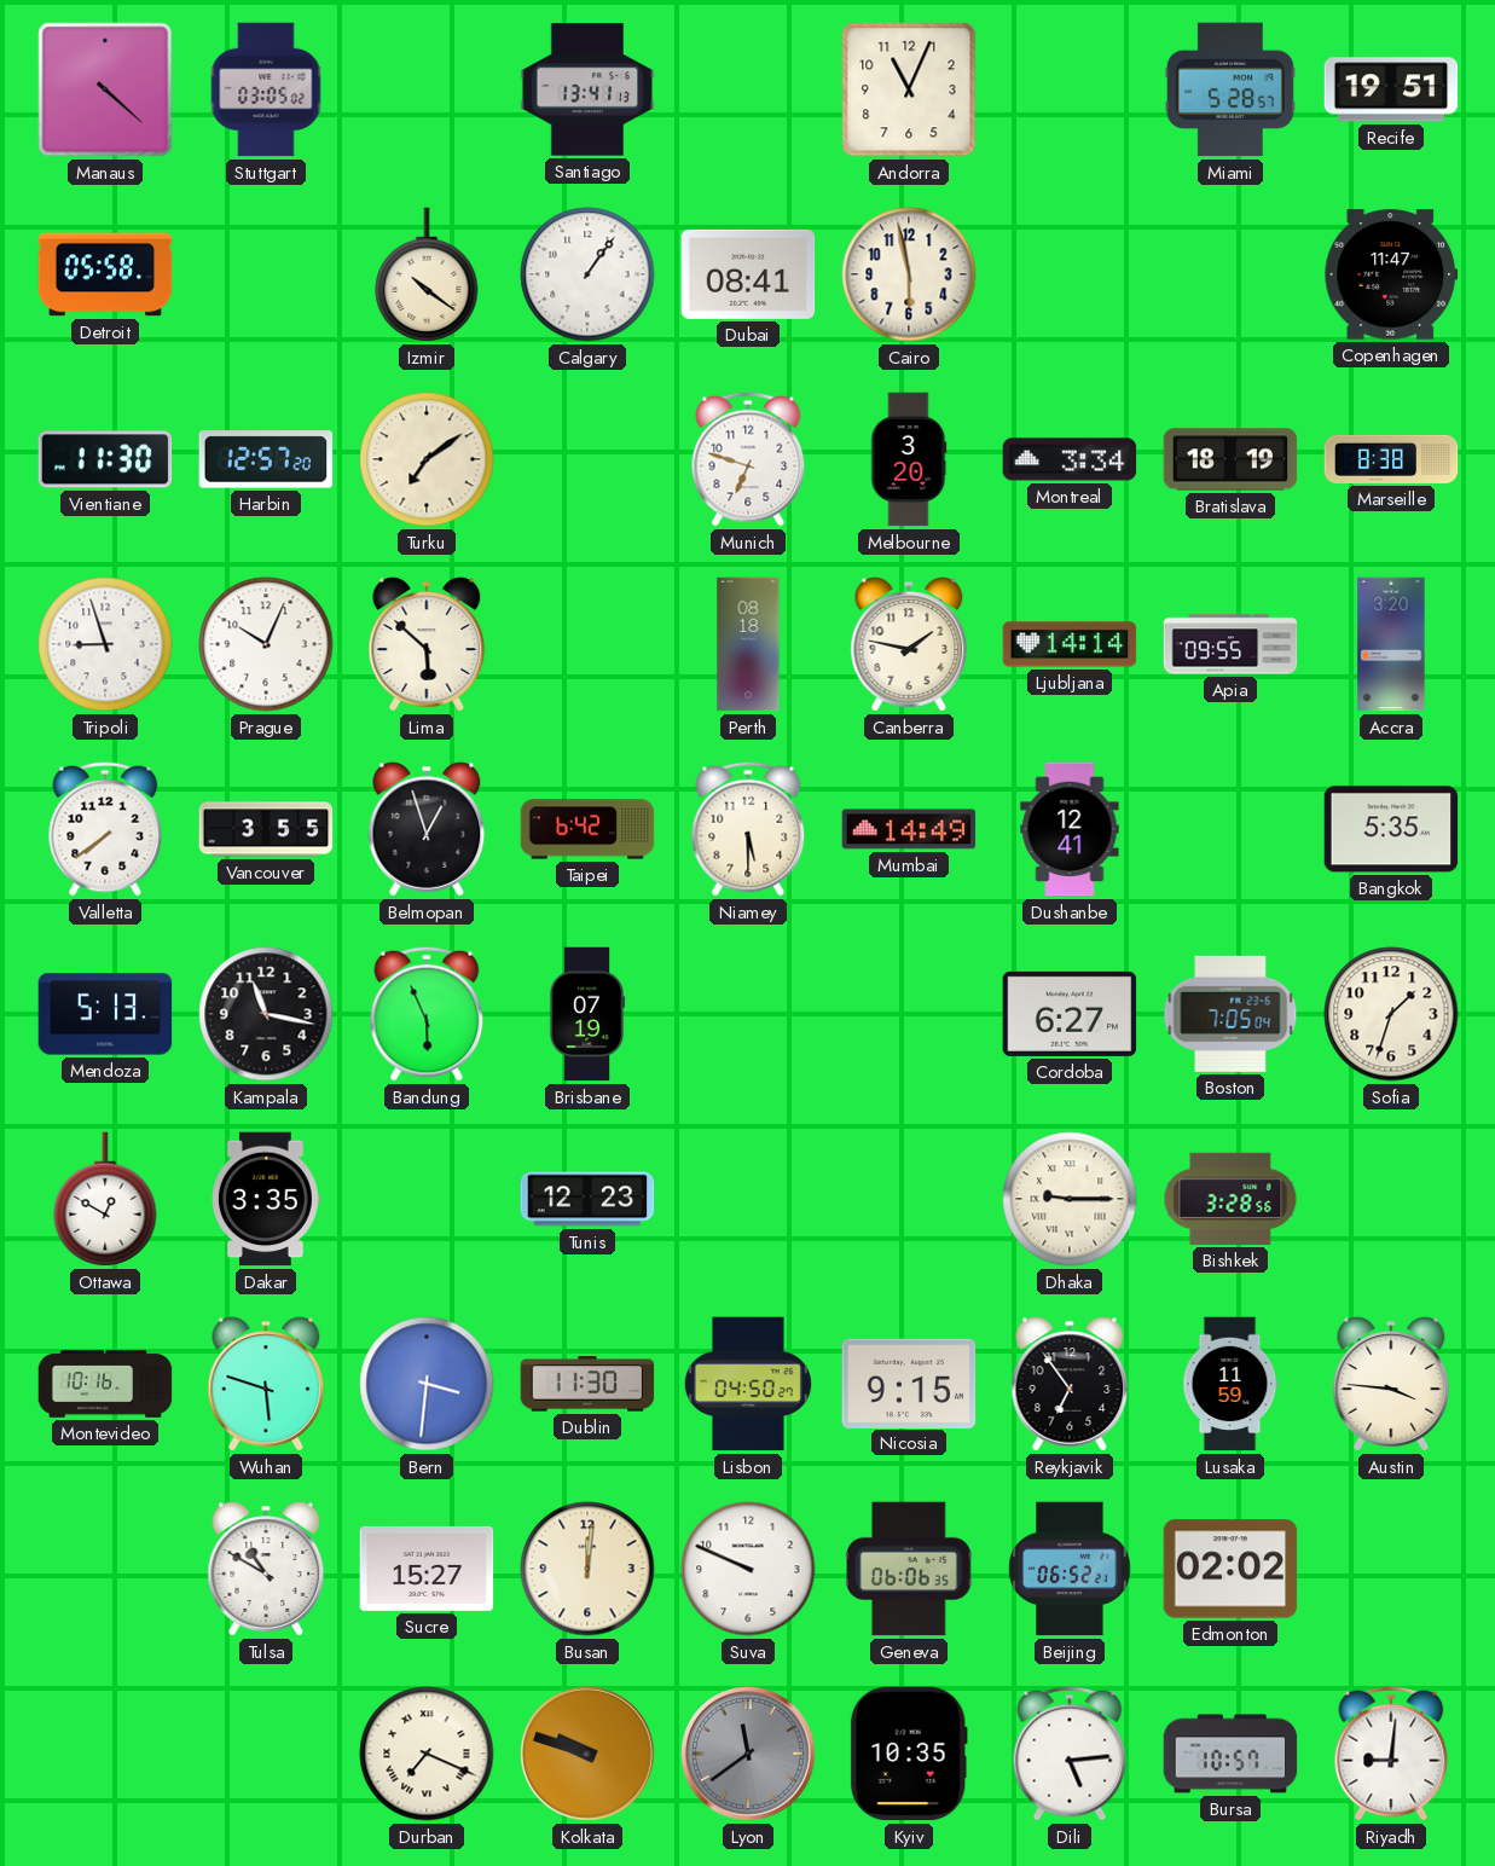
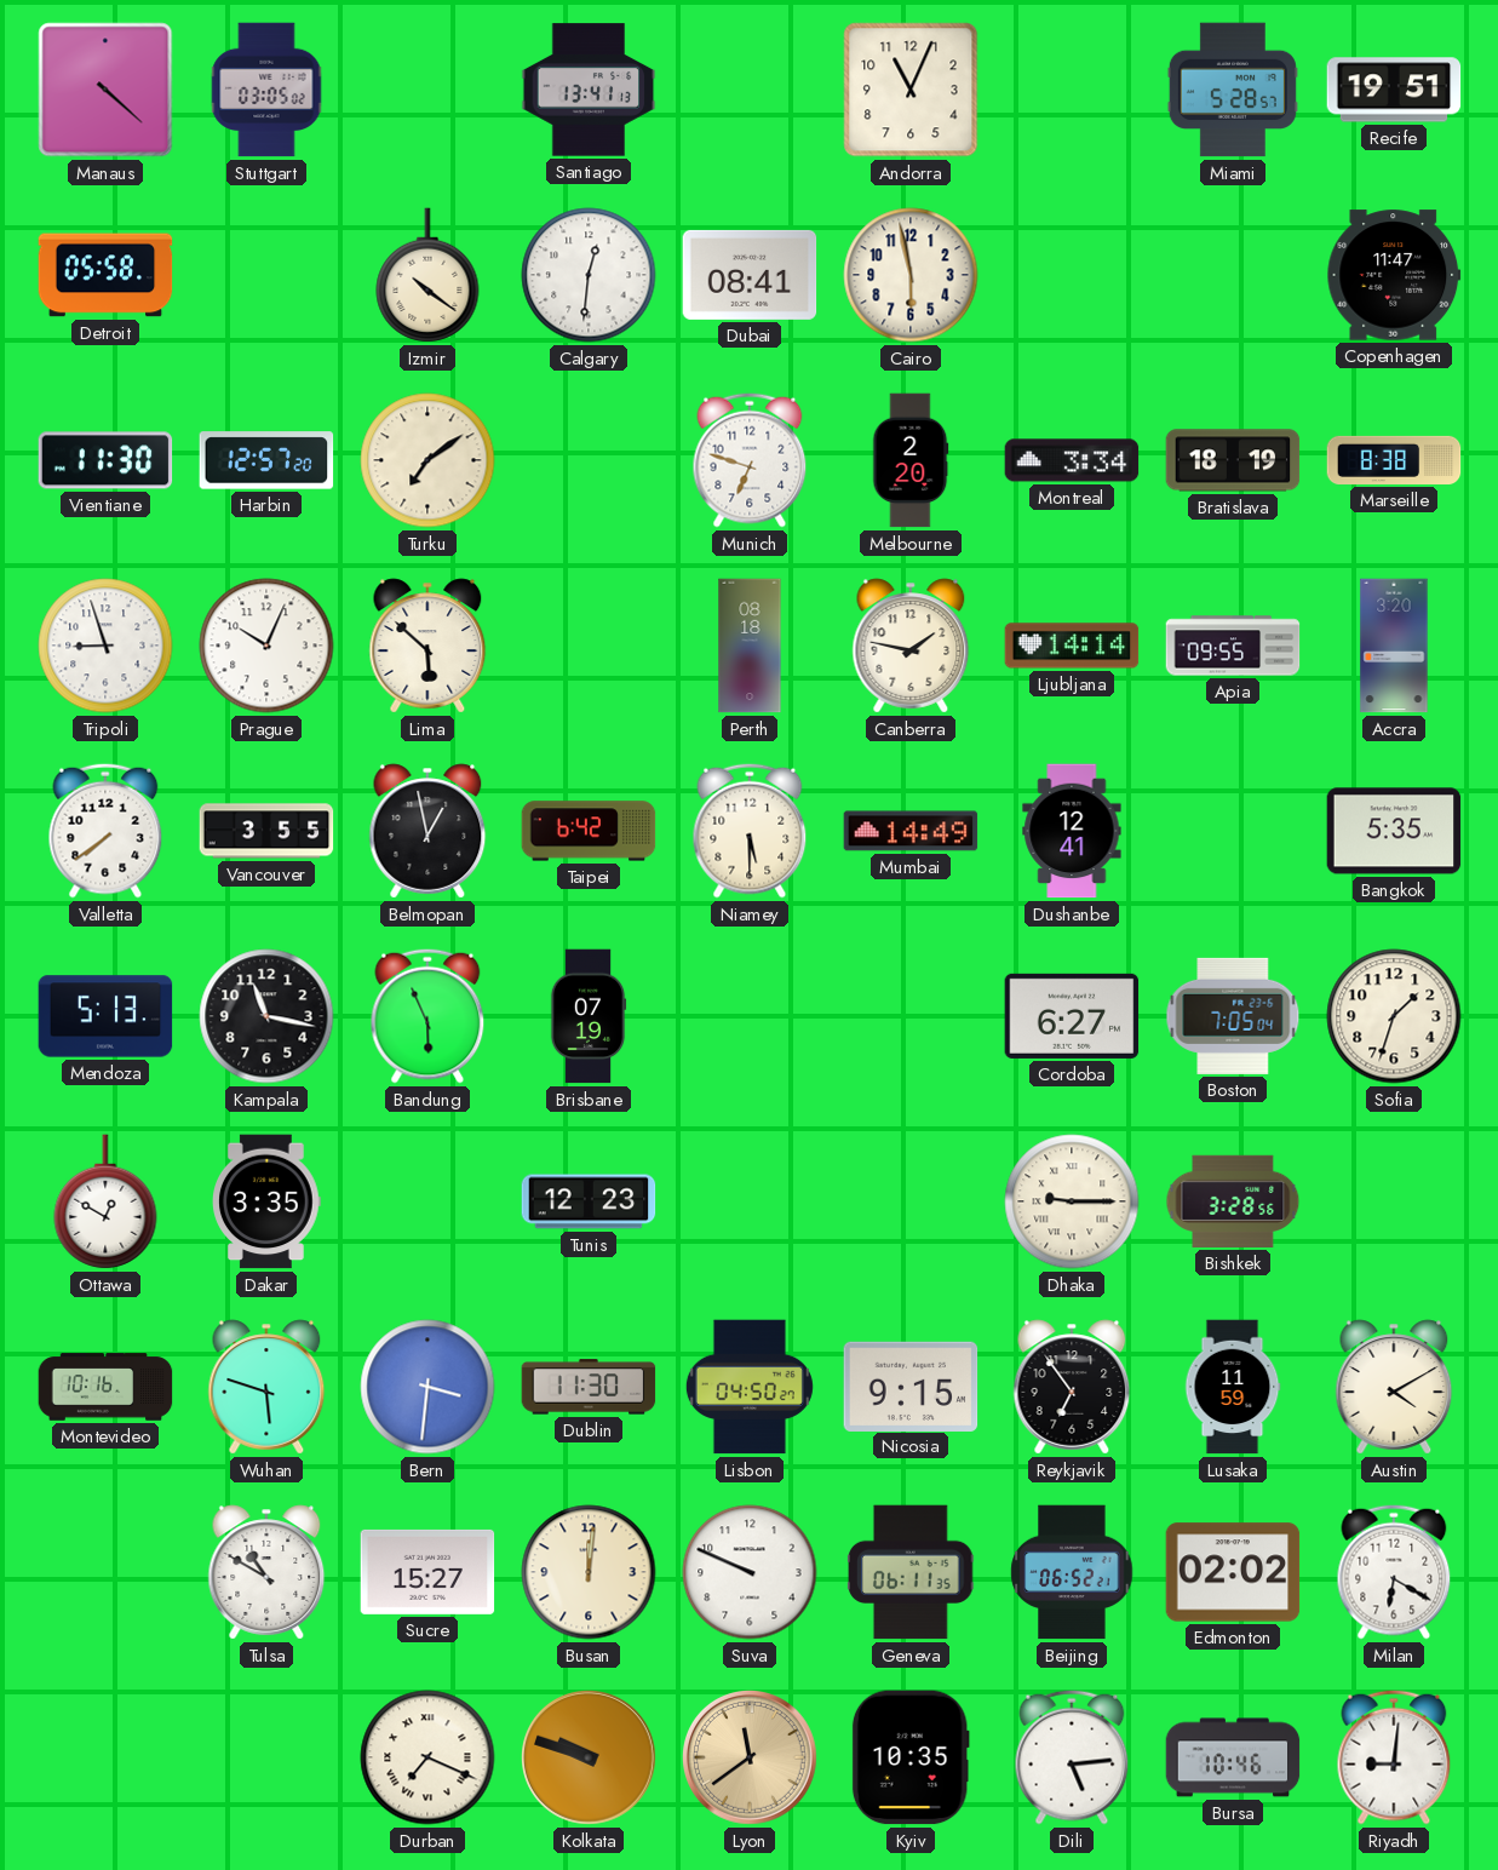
Calgary: 1:06 -> 12:31
Melbourne: 3:20 -> 2:20
Belmopan: 12:57 -> 12:58
Austin: 3:46 -> 4:10
Geneva: 06:06 -> 06:11
Milan: none -> 6:20
Lyon dial: grey -> champagne
Bursa: 10:57 -> 10:46
